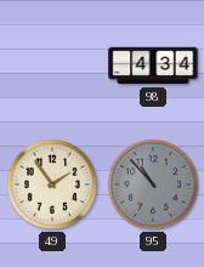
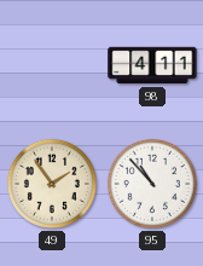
98: 4:34 -> 4:11
95 dial: grey -> white
